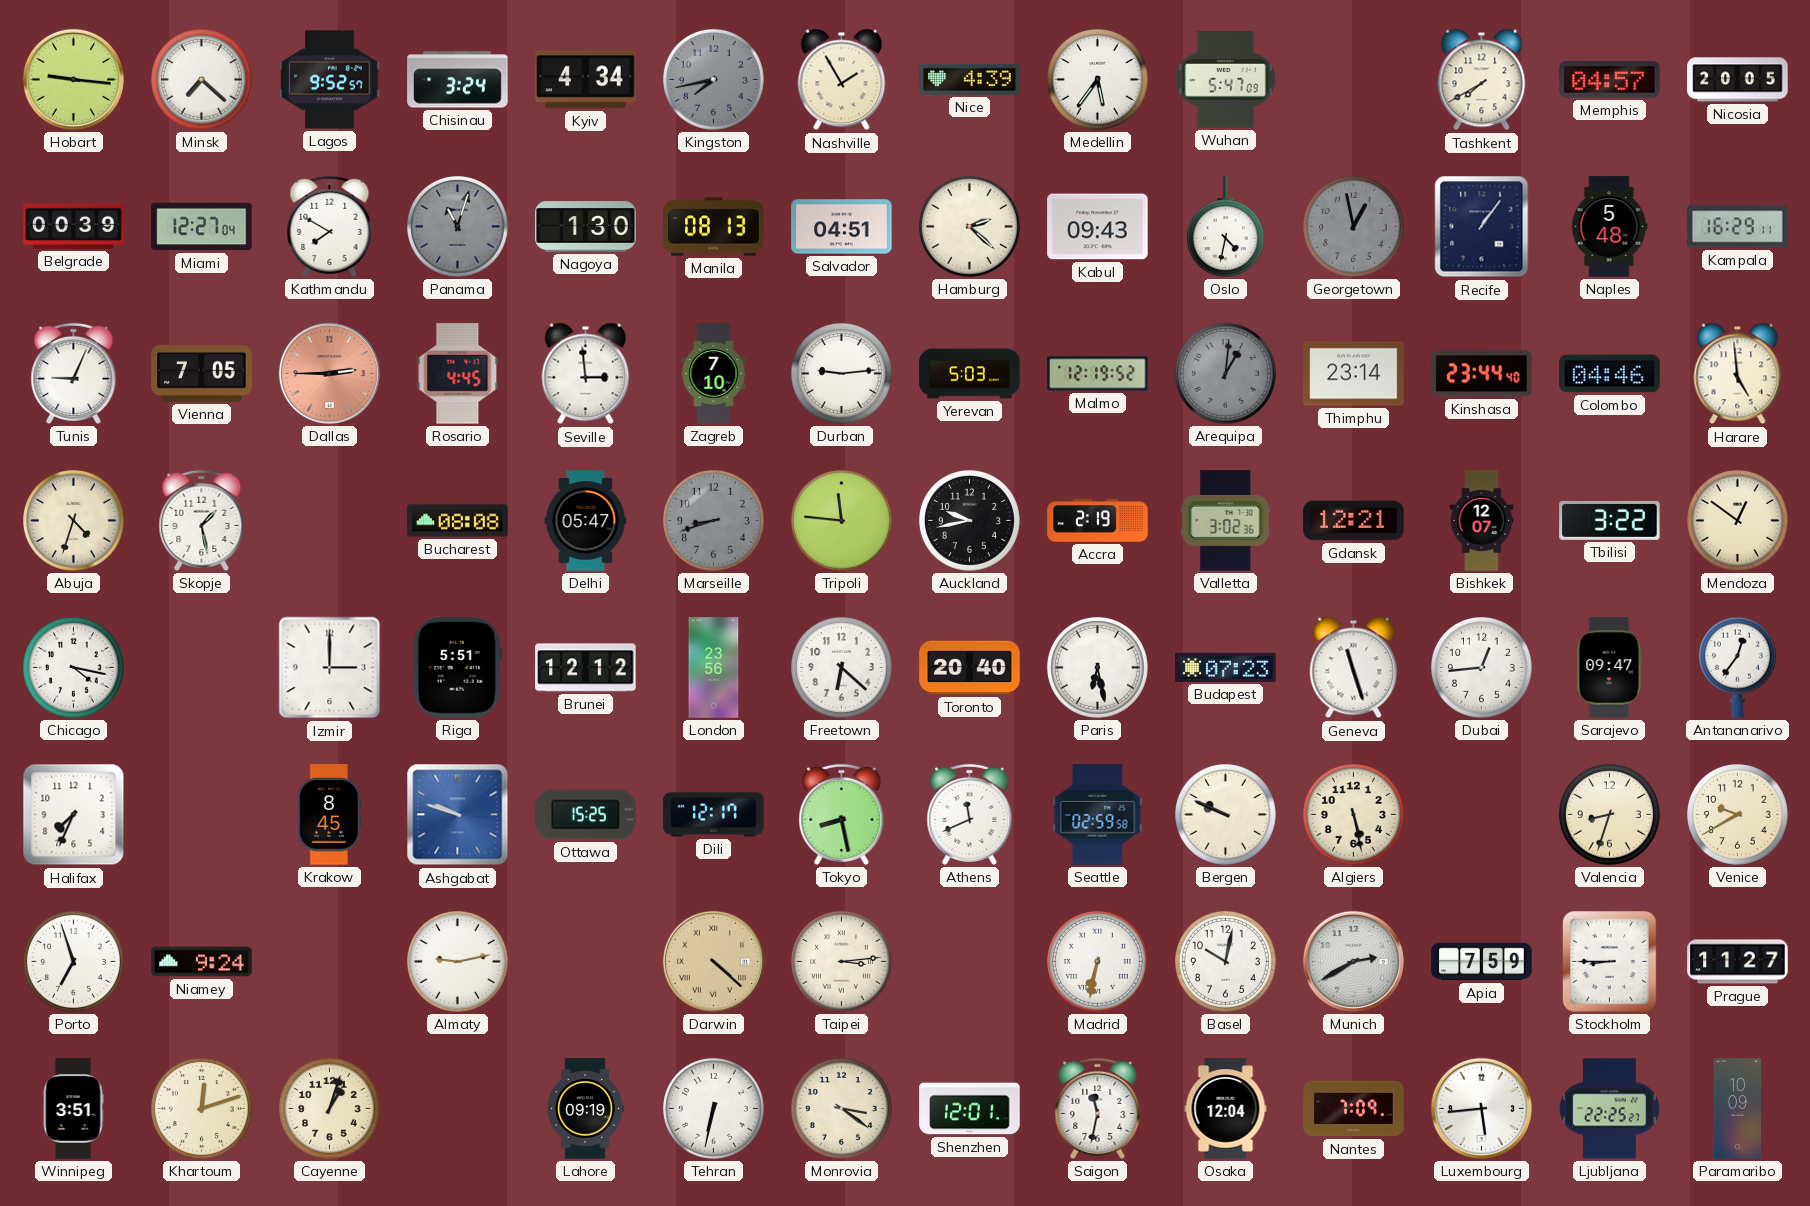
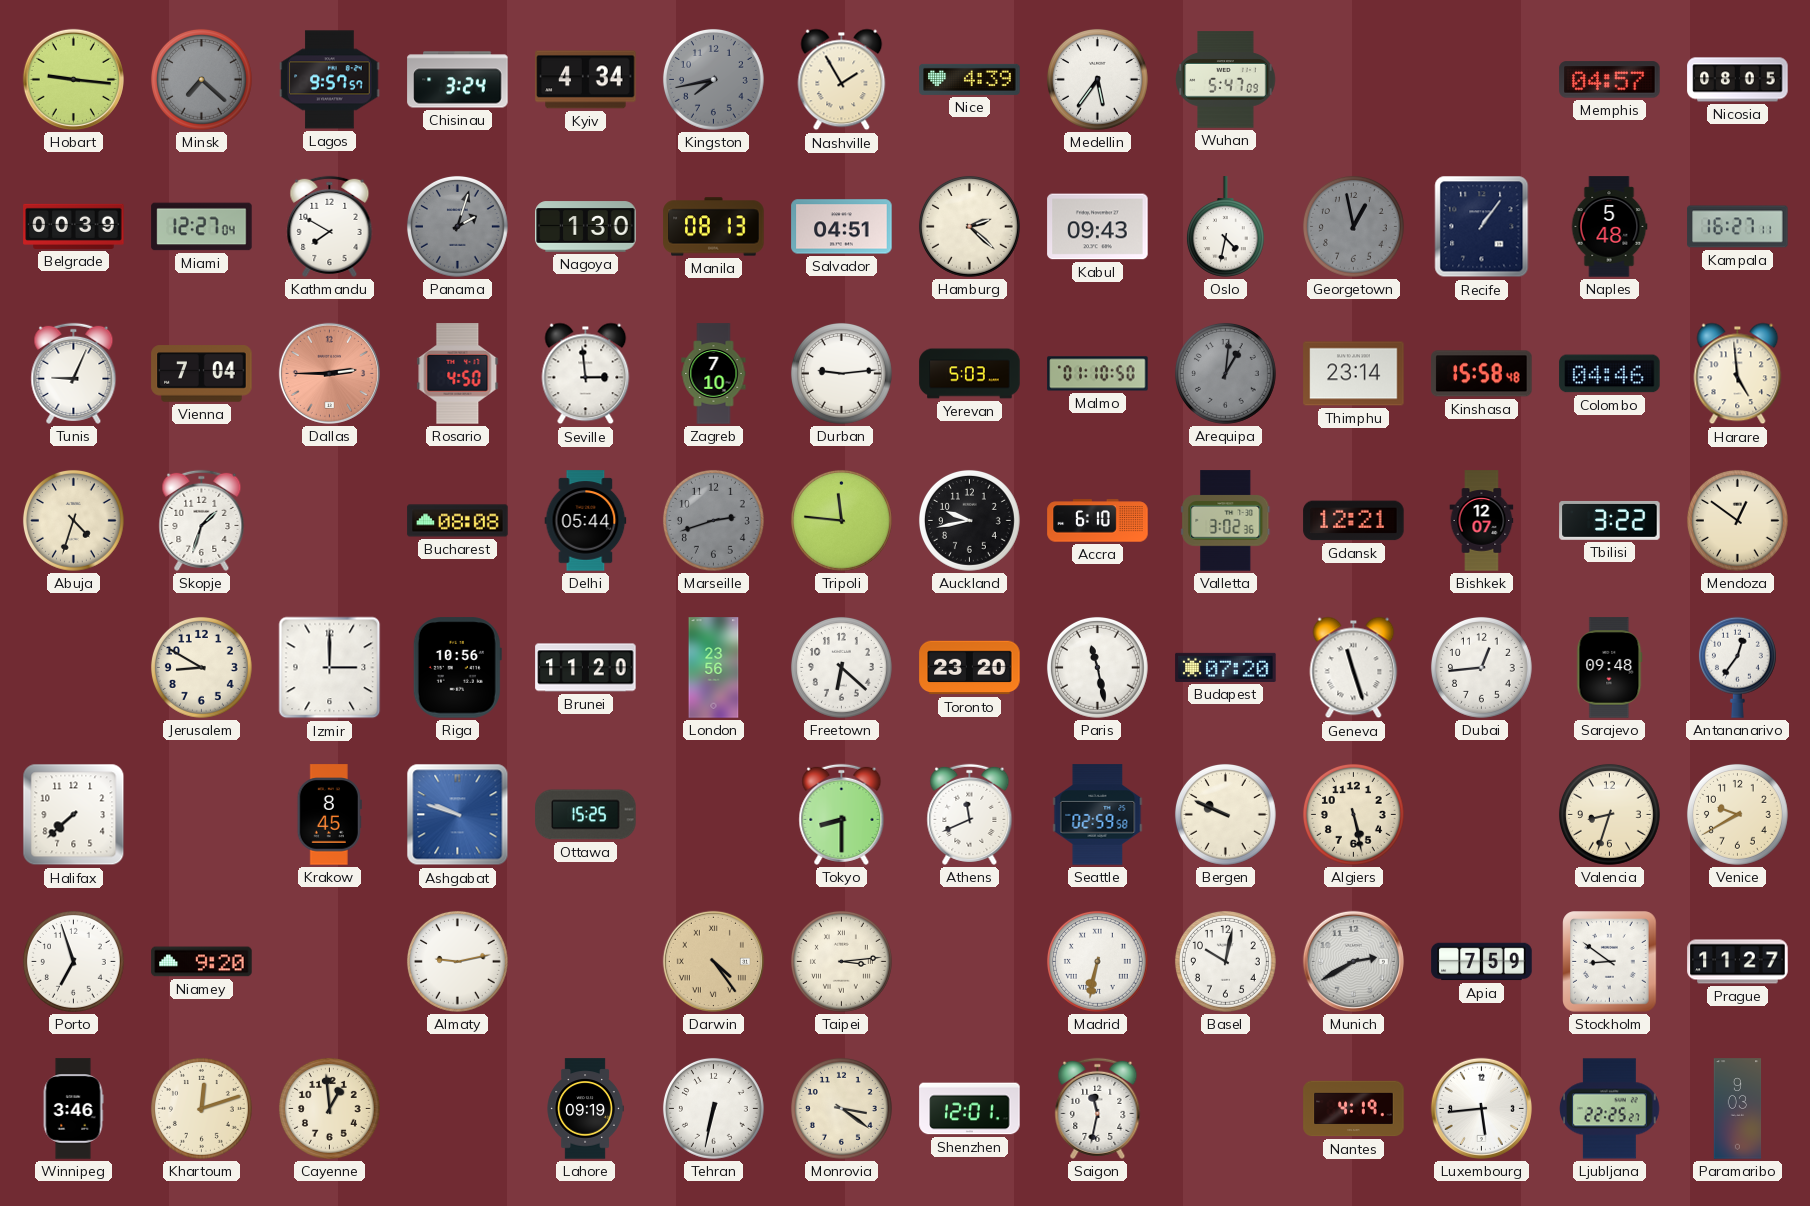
Minsk dial: white -> grey
Lagos: 9:52 -> 9:57
Tashkent: 7:40 -> none
Nicosia: 20:05 -> 08:05
Panama: 11:03 -> 2:03
Kampala: 16:29 -> 16:27
Vienna: 7:05 -> 7:04
Rosario: 4:45 -> 4:50
Malmo: 12:19 -> 01:10
Kinshasa: 23:44 -> 15:58
Skopje: 1:28 -> 1:33
Delhi: 05:47 -> 05:44
Marseille: 8:42 -> 2:42
Accra: 2:19 -> 6:10
Chicago: 4:17 -> none
Jerusalem: none -> 8:50
Riga: 5:51 -> 10:56
Brunei: 12:12 -> 11:20
Toronto: 20:40 -> 23:20
Paris: 6:28 -> 11:28
Budapest: 07:23 -> 07:20
Sarajevo: 09:47 -> 09:48
Halifax: 7:34 -> 7:38
Dili: 12:17 -> none
Tokyo: 8:28 -> 8:30
Niamey: 9:24 -> 9:20
Darwin: 4:22 -> 4:24
Stockholm: 8:45 -> 8:51
Winnipeg: 3:51 -> 3:46
Cayenne: 1:03 -> 12:59
Osaka: 12:04 -> none
Nantes: 7:09 -> 4:19
Paramaribo: 10:09 -> 9:03
